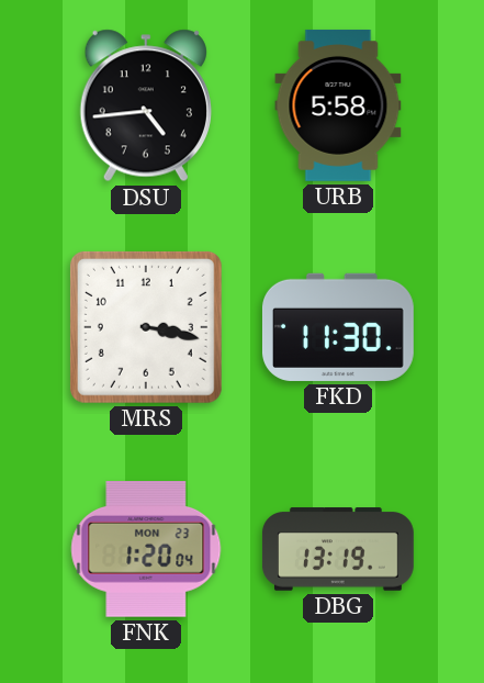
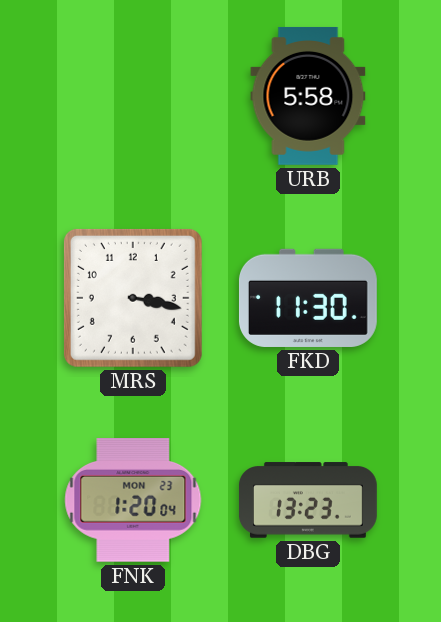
DSU: 4:44 -> none
DBG: 13:19 -> 13:23
